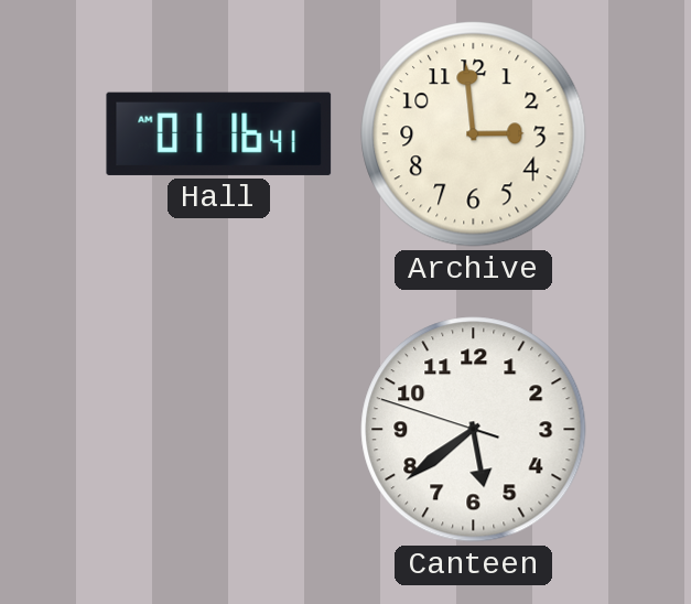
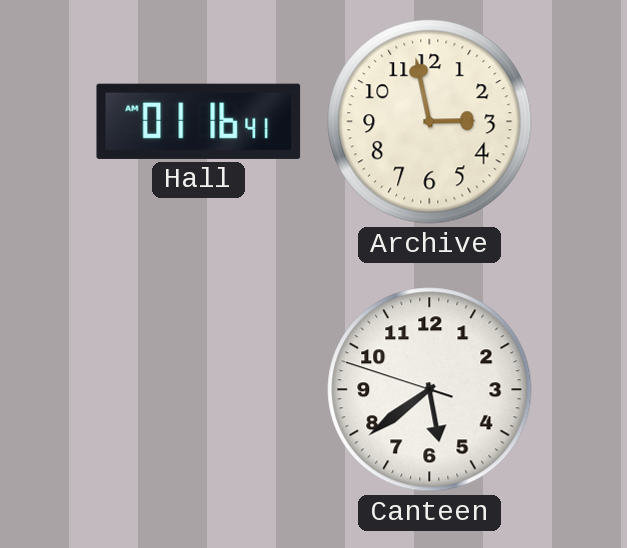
Archive: 2:59 -> 2:58
